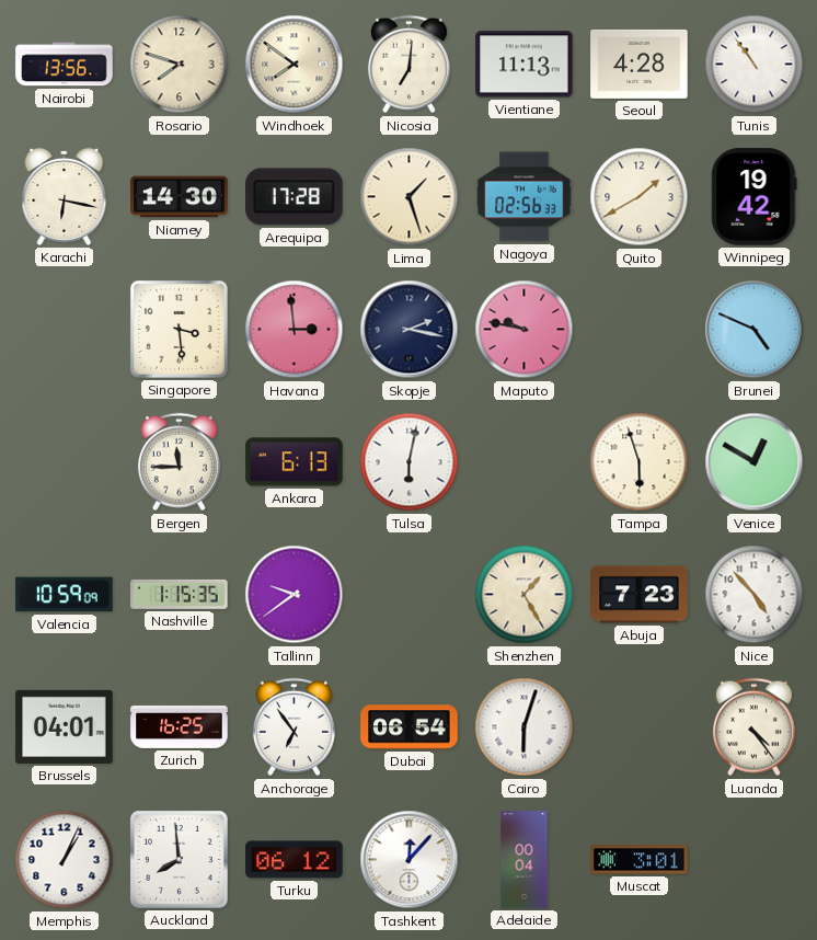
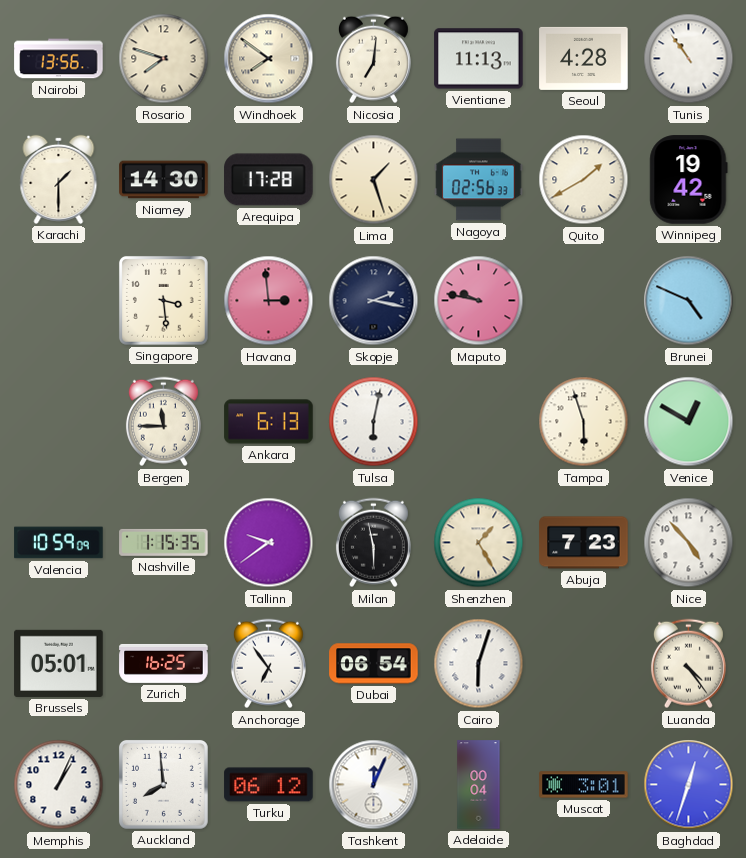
Karachi: 6:17 -> 1:30
Milan: none -> 5:58
Brussels: 04:01 -> 05:01
Tashkent: 12:07 -> 12:04
Baghdad: none -> 12:33
